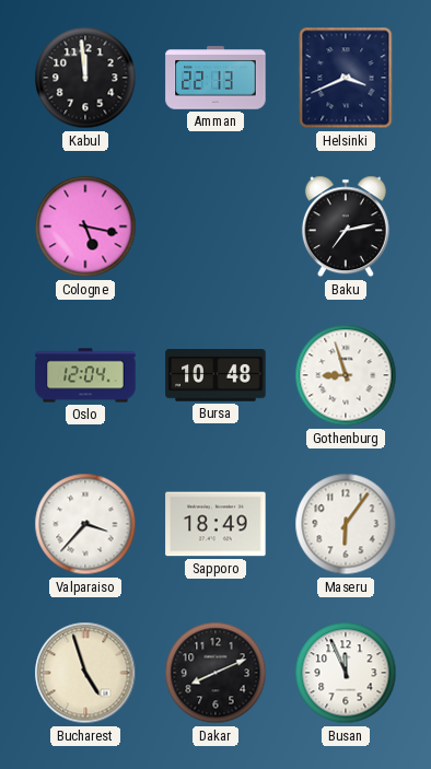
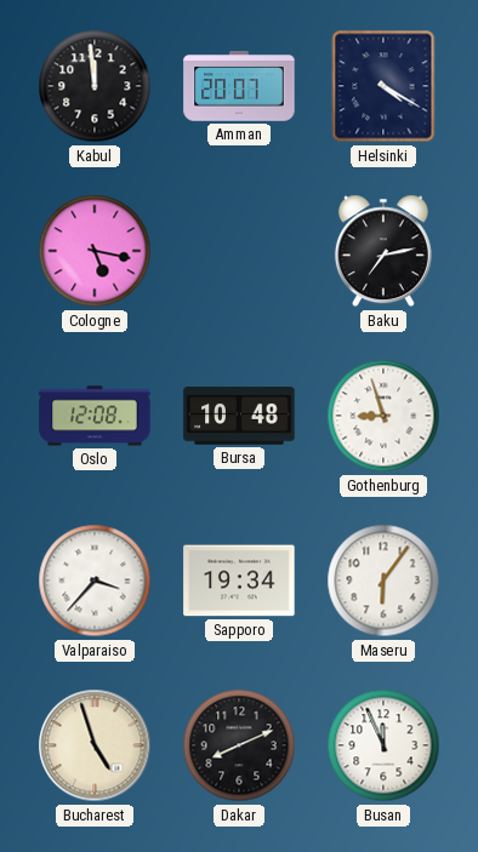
Amman: 22:13 -> 20:07
Helsinki: 3:41 -> 4:20
Oslo: 12:04 -> 12:08
Sapporo: 18:49 -> 19:34
